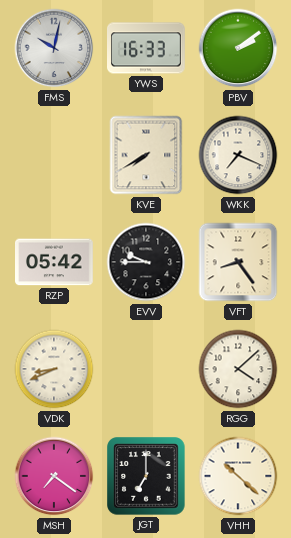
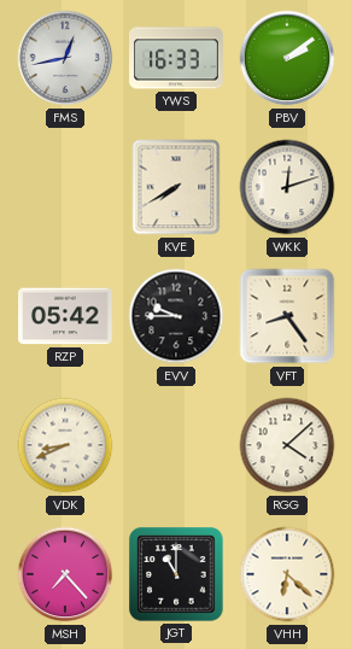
FMS: 10:02 -> 12:43
WKK: 7:19 -> 12:12
MSH: 7:21 -> 7:23
JGT: 7:00 -> 11:00
VHH: 10:22 -> 6:22
